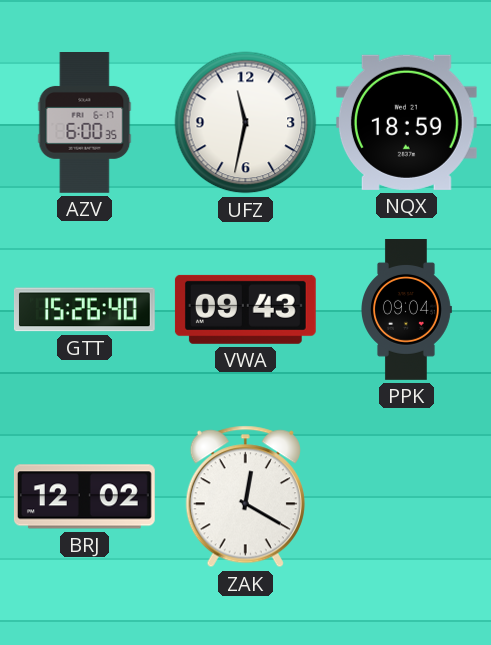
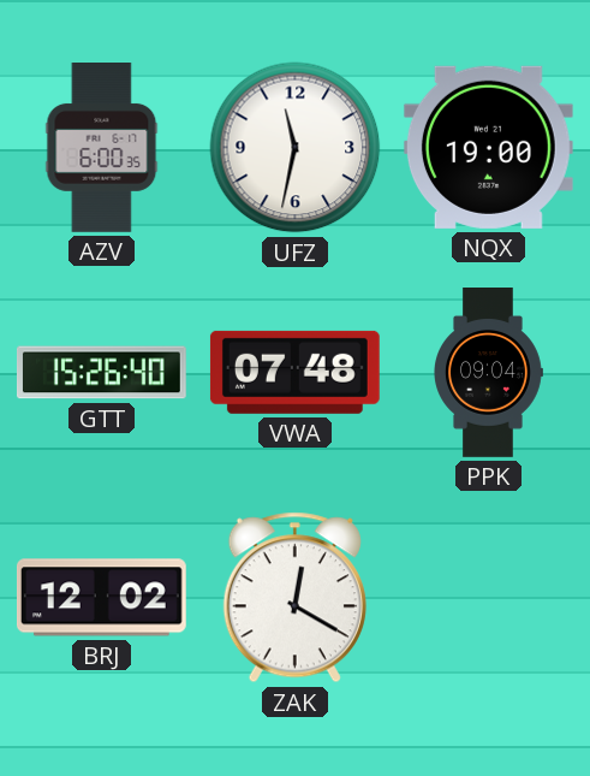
NQX: 18:59 -> 19:00
VWA: 09:43 -> 07:48
